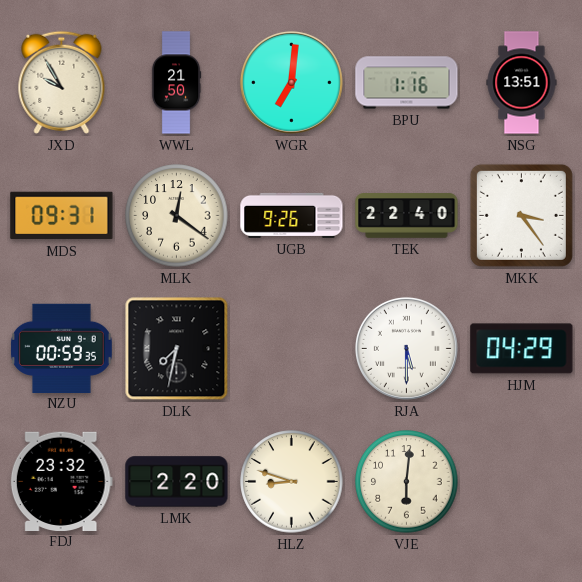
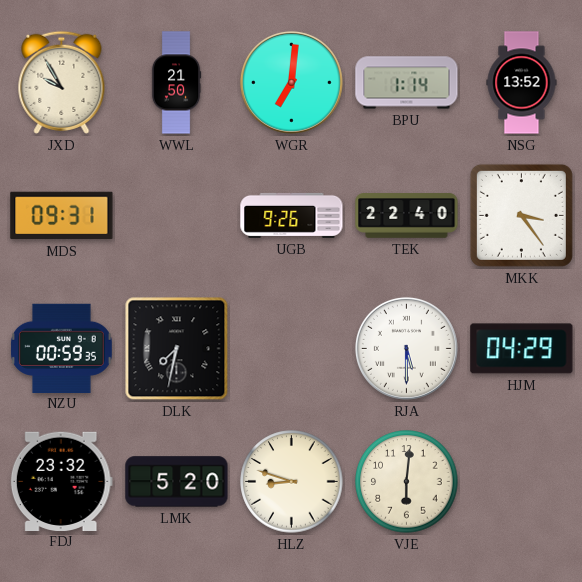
BPU: 1:16 -> 1:14
NSG: 13:51 -> 13:52
MLK: 12:21 -> none
LMK: 2:20 -> 5:20
